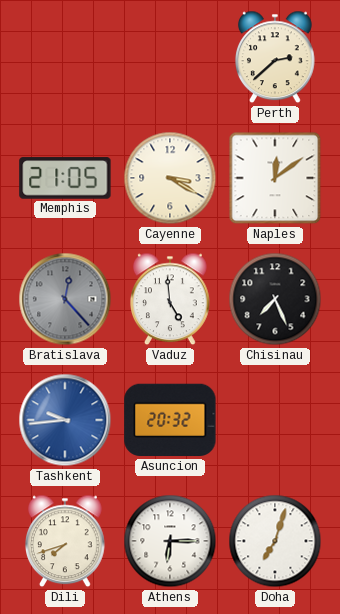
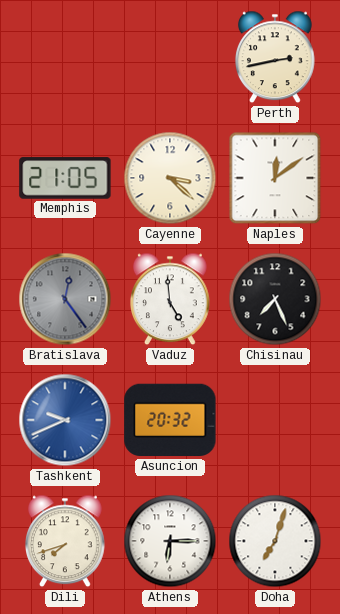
Perth: 2:38 -> 2:43
Cayenne: 3:20 -> 3:22
Bratislava: 12:23 -> 12:24
Tashkent: 9:44 -> 9:41
